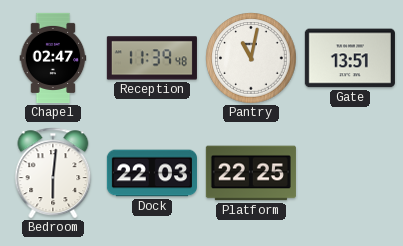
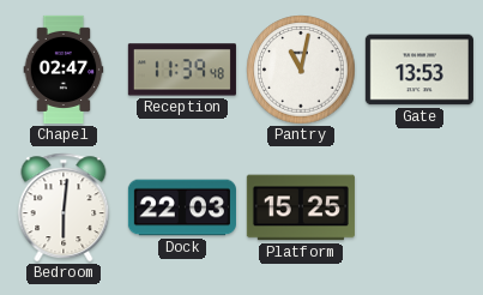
Gate: 13:51 -> 13:53
Platform: 22:25 -> 15:25
